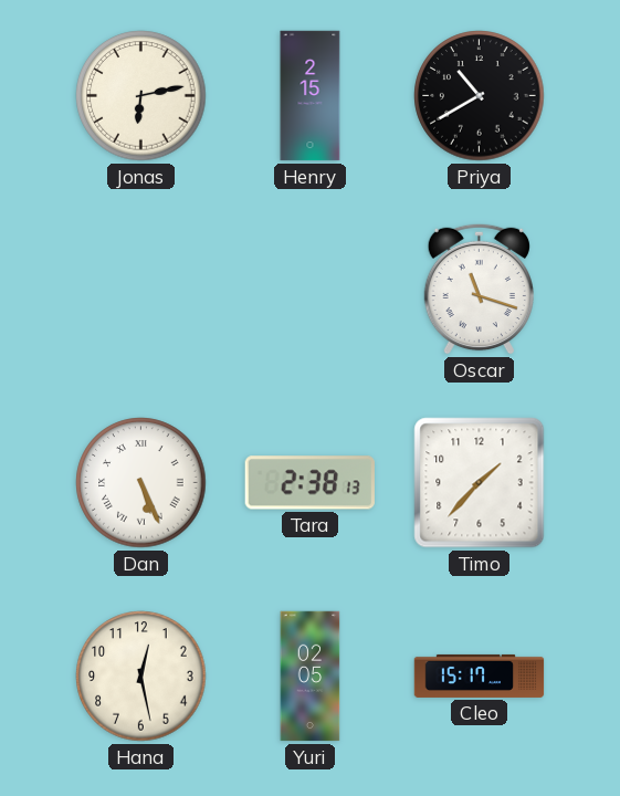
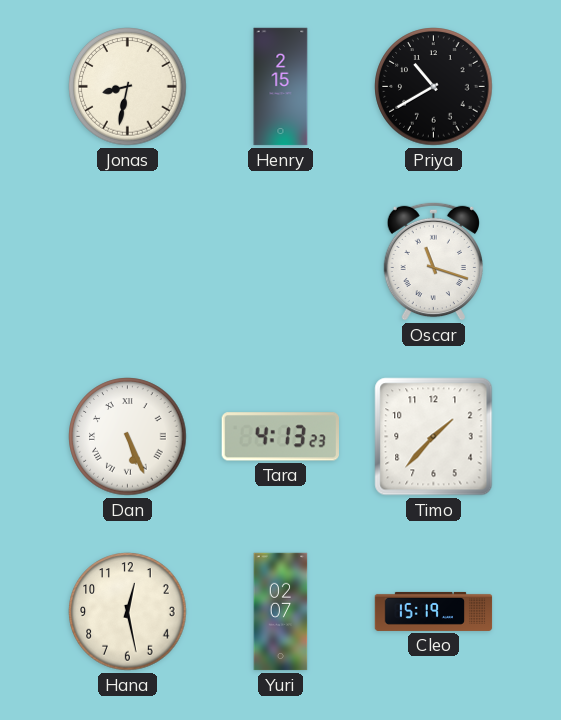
Jonas: 6:13 -> 8:32
Tara: 2:38 -> 4:13
Yuri: 02:05 -> 02:07
Cleo: 15:17 -> 15:19
